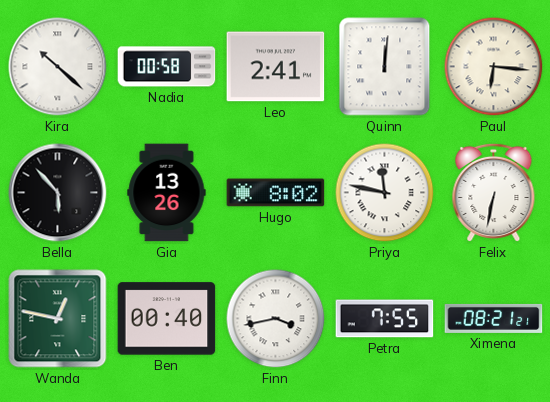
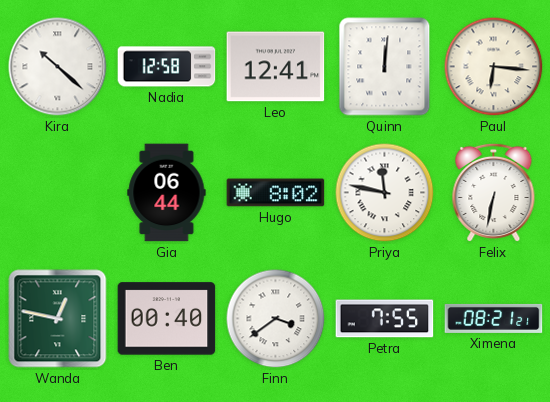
Nadia: 00:58 -> 12:58
Leo: 2:41 -> 12:41
Bella: 5:53 -> none
Gia: 13:26 -> 06:44
Finn: 3:43 -> 3:39
